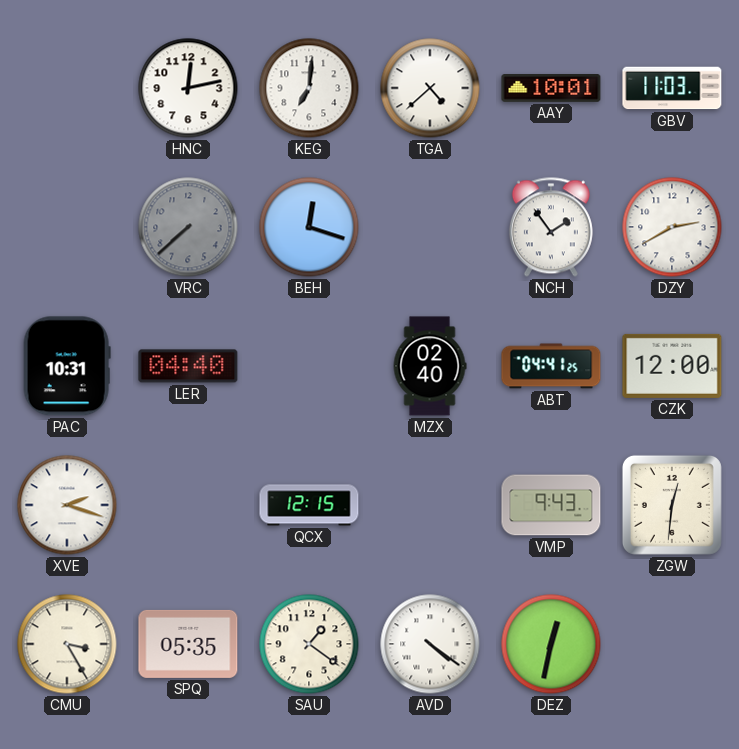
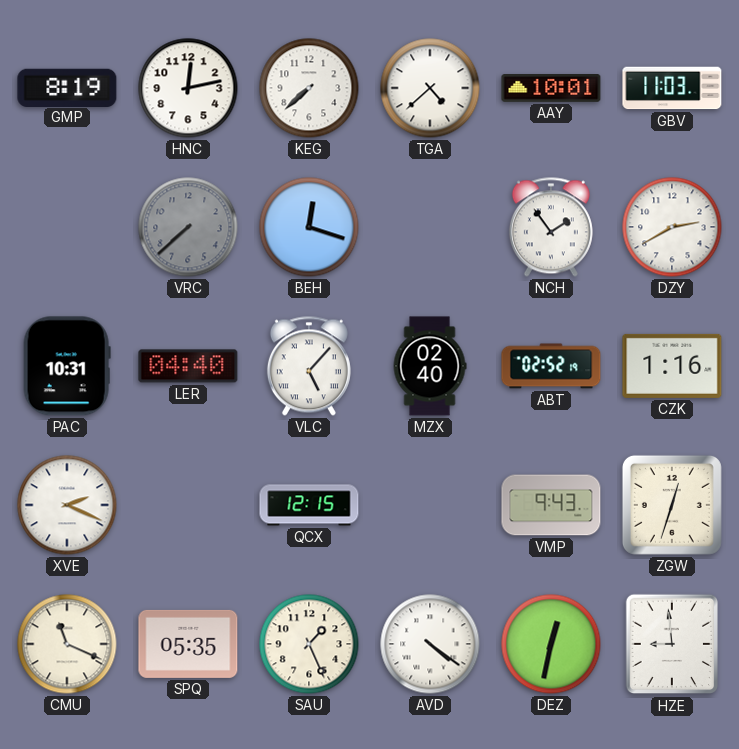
GMP: none -> 8:19
KEG: 7:01 -> 7:38
VLC: none -> 5:07
ABT: 04:41 -> 02:52
CZK: 12:00 -> 1:16
XVE: 2:18 -> 2:19
ZGW: 12:31 -> 12:33
CMU: 3:25 -> 11:19
SAU: 1:21 -> 1:26
HZE: none -> 8:59
